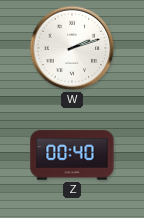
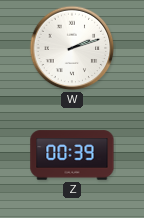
Z: 00:40 -> 00:39
